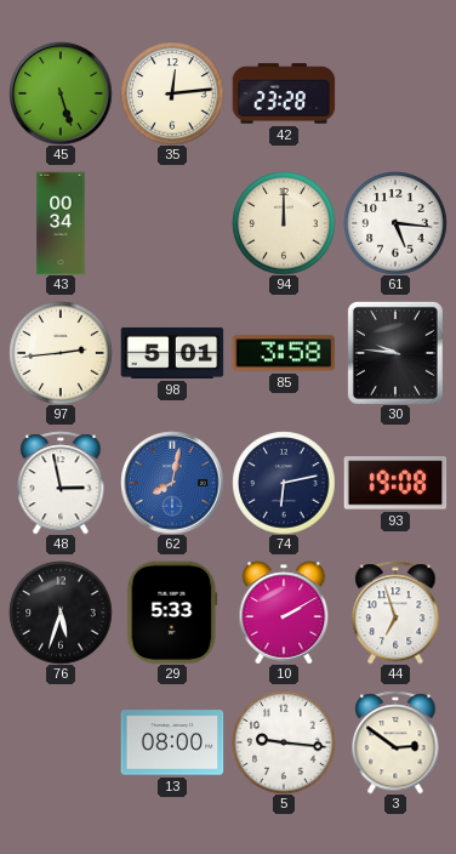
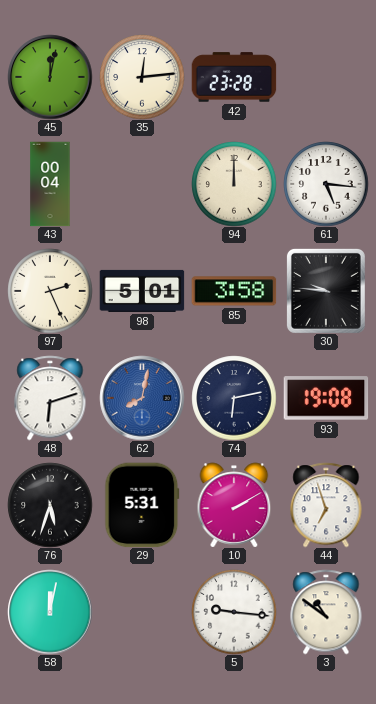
45: 5:27 -> 12:02
43: 00:34 -> 00:04
97: 2:44 -> 2:26
48: 2:58 -> 6:12
29: 5:33 -> 5:31
58: none -> 12:02
13: 08:00 -> none
3: 2:51 -> 10:51
